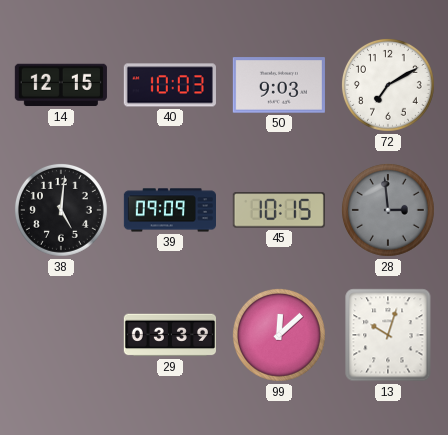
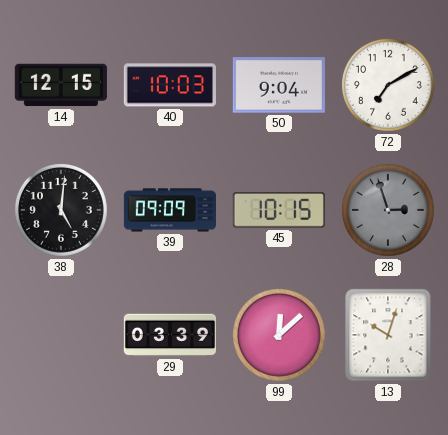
50: 9:03 -> 9:04
28: 2:59 -> 2:57
